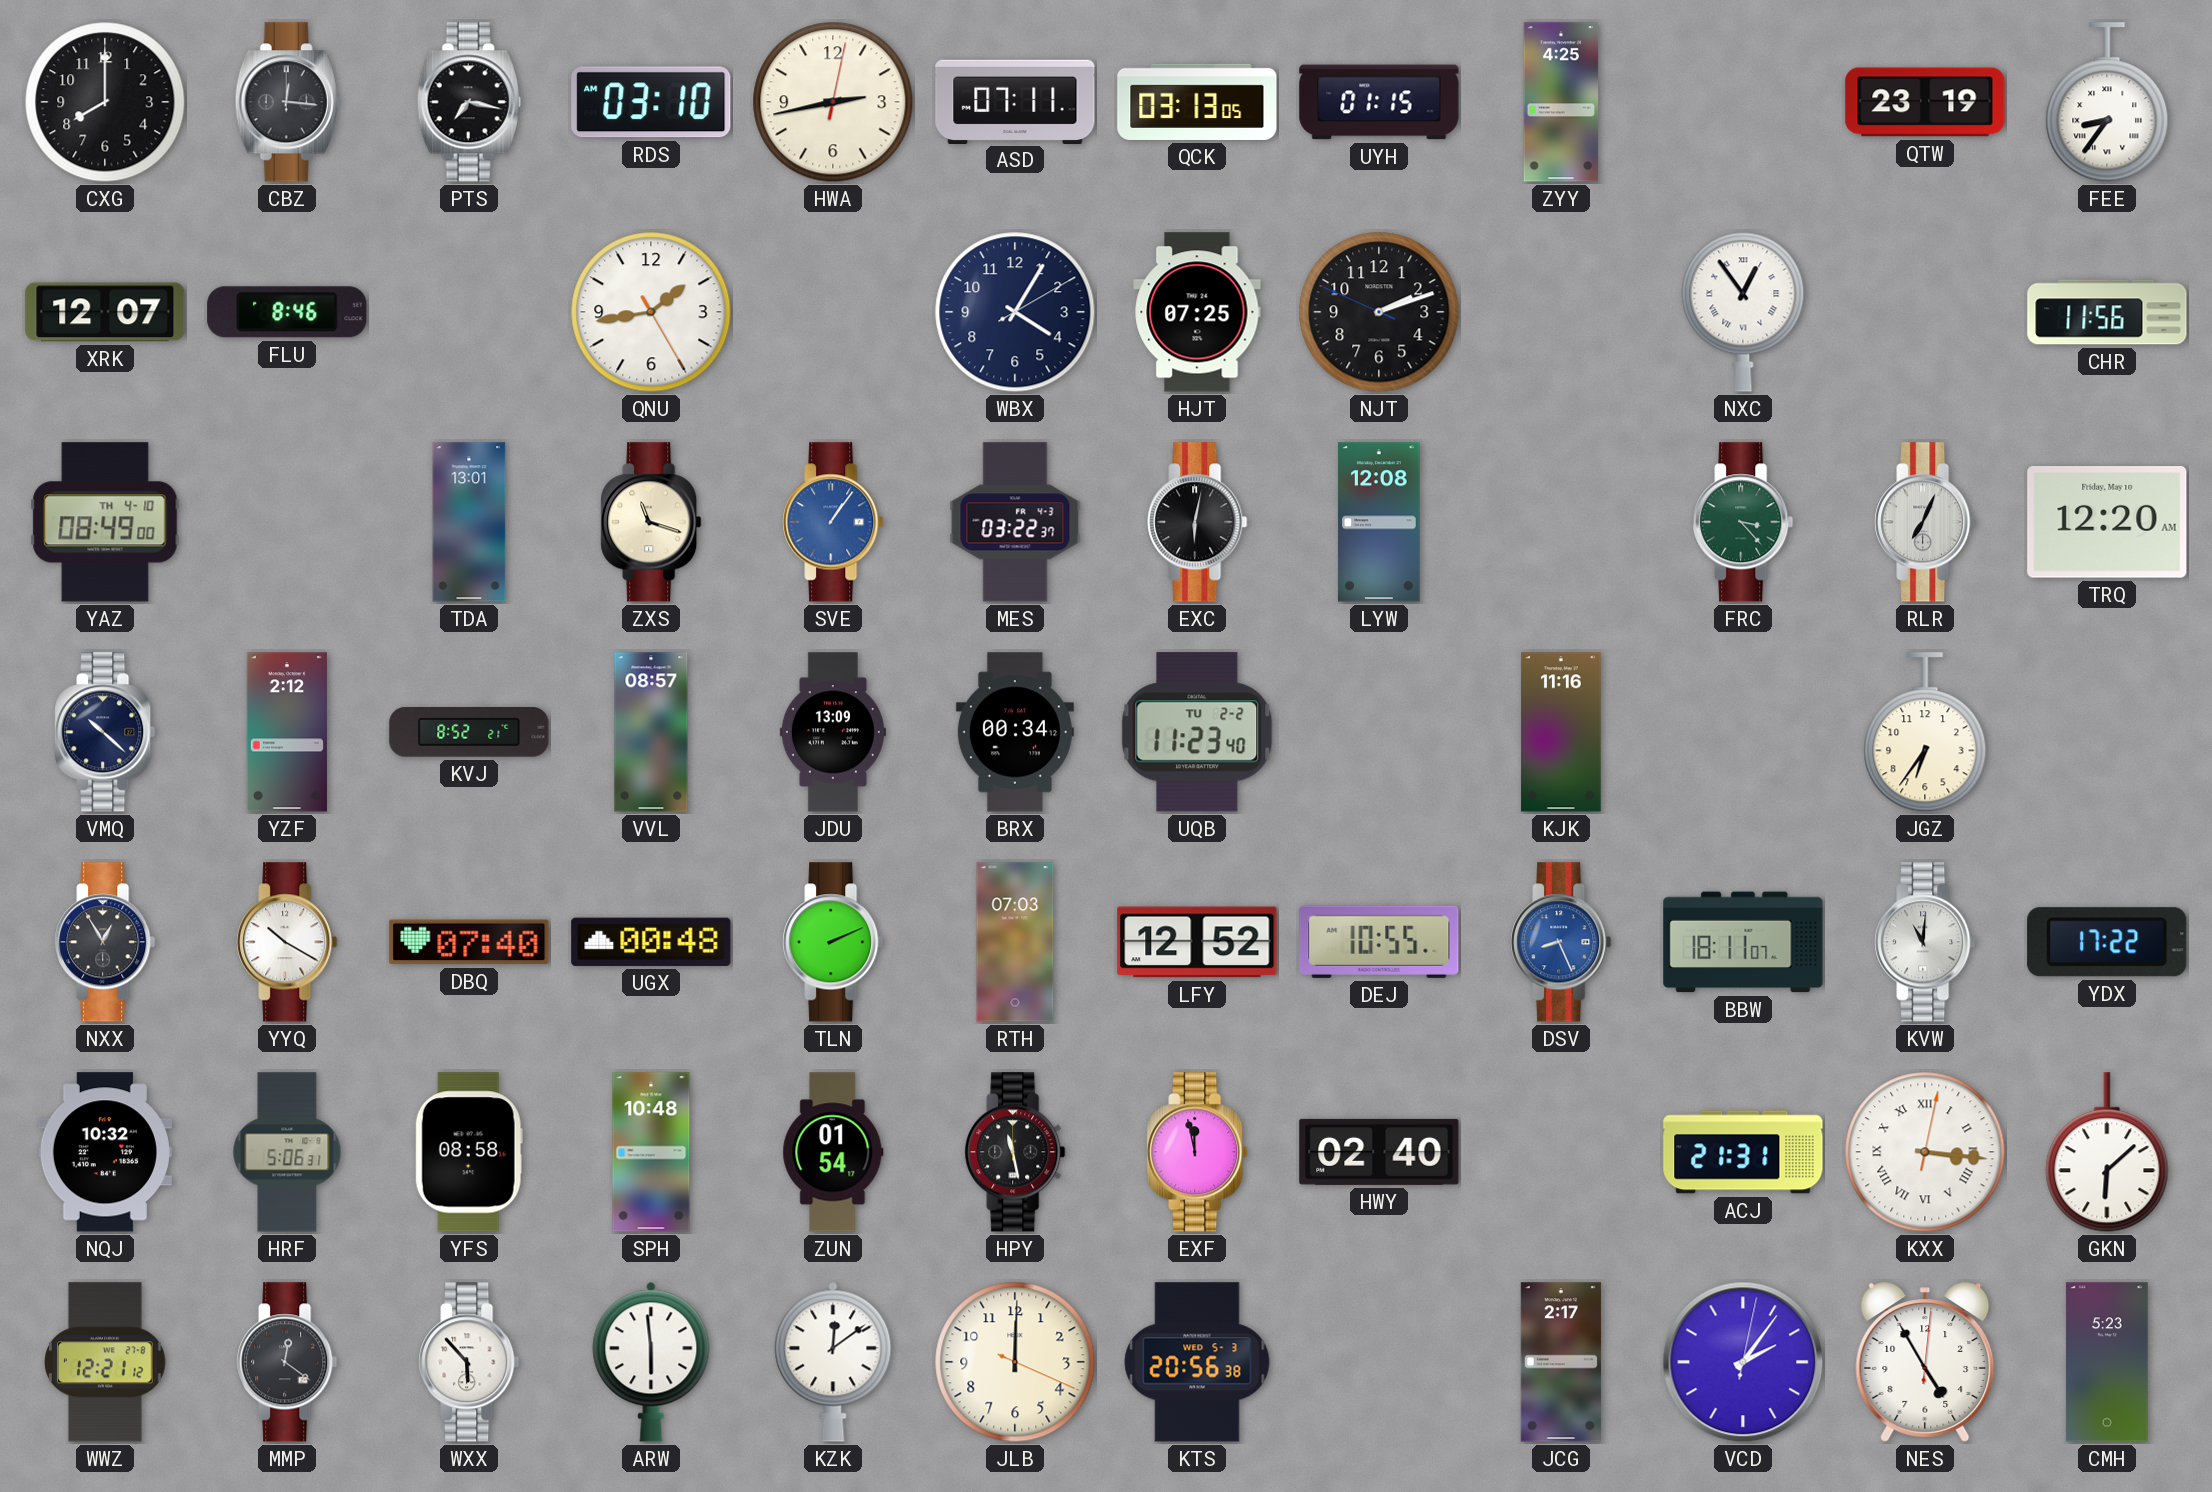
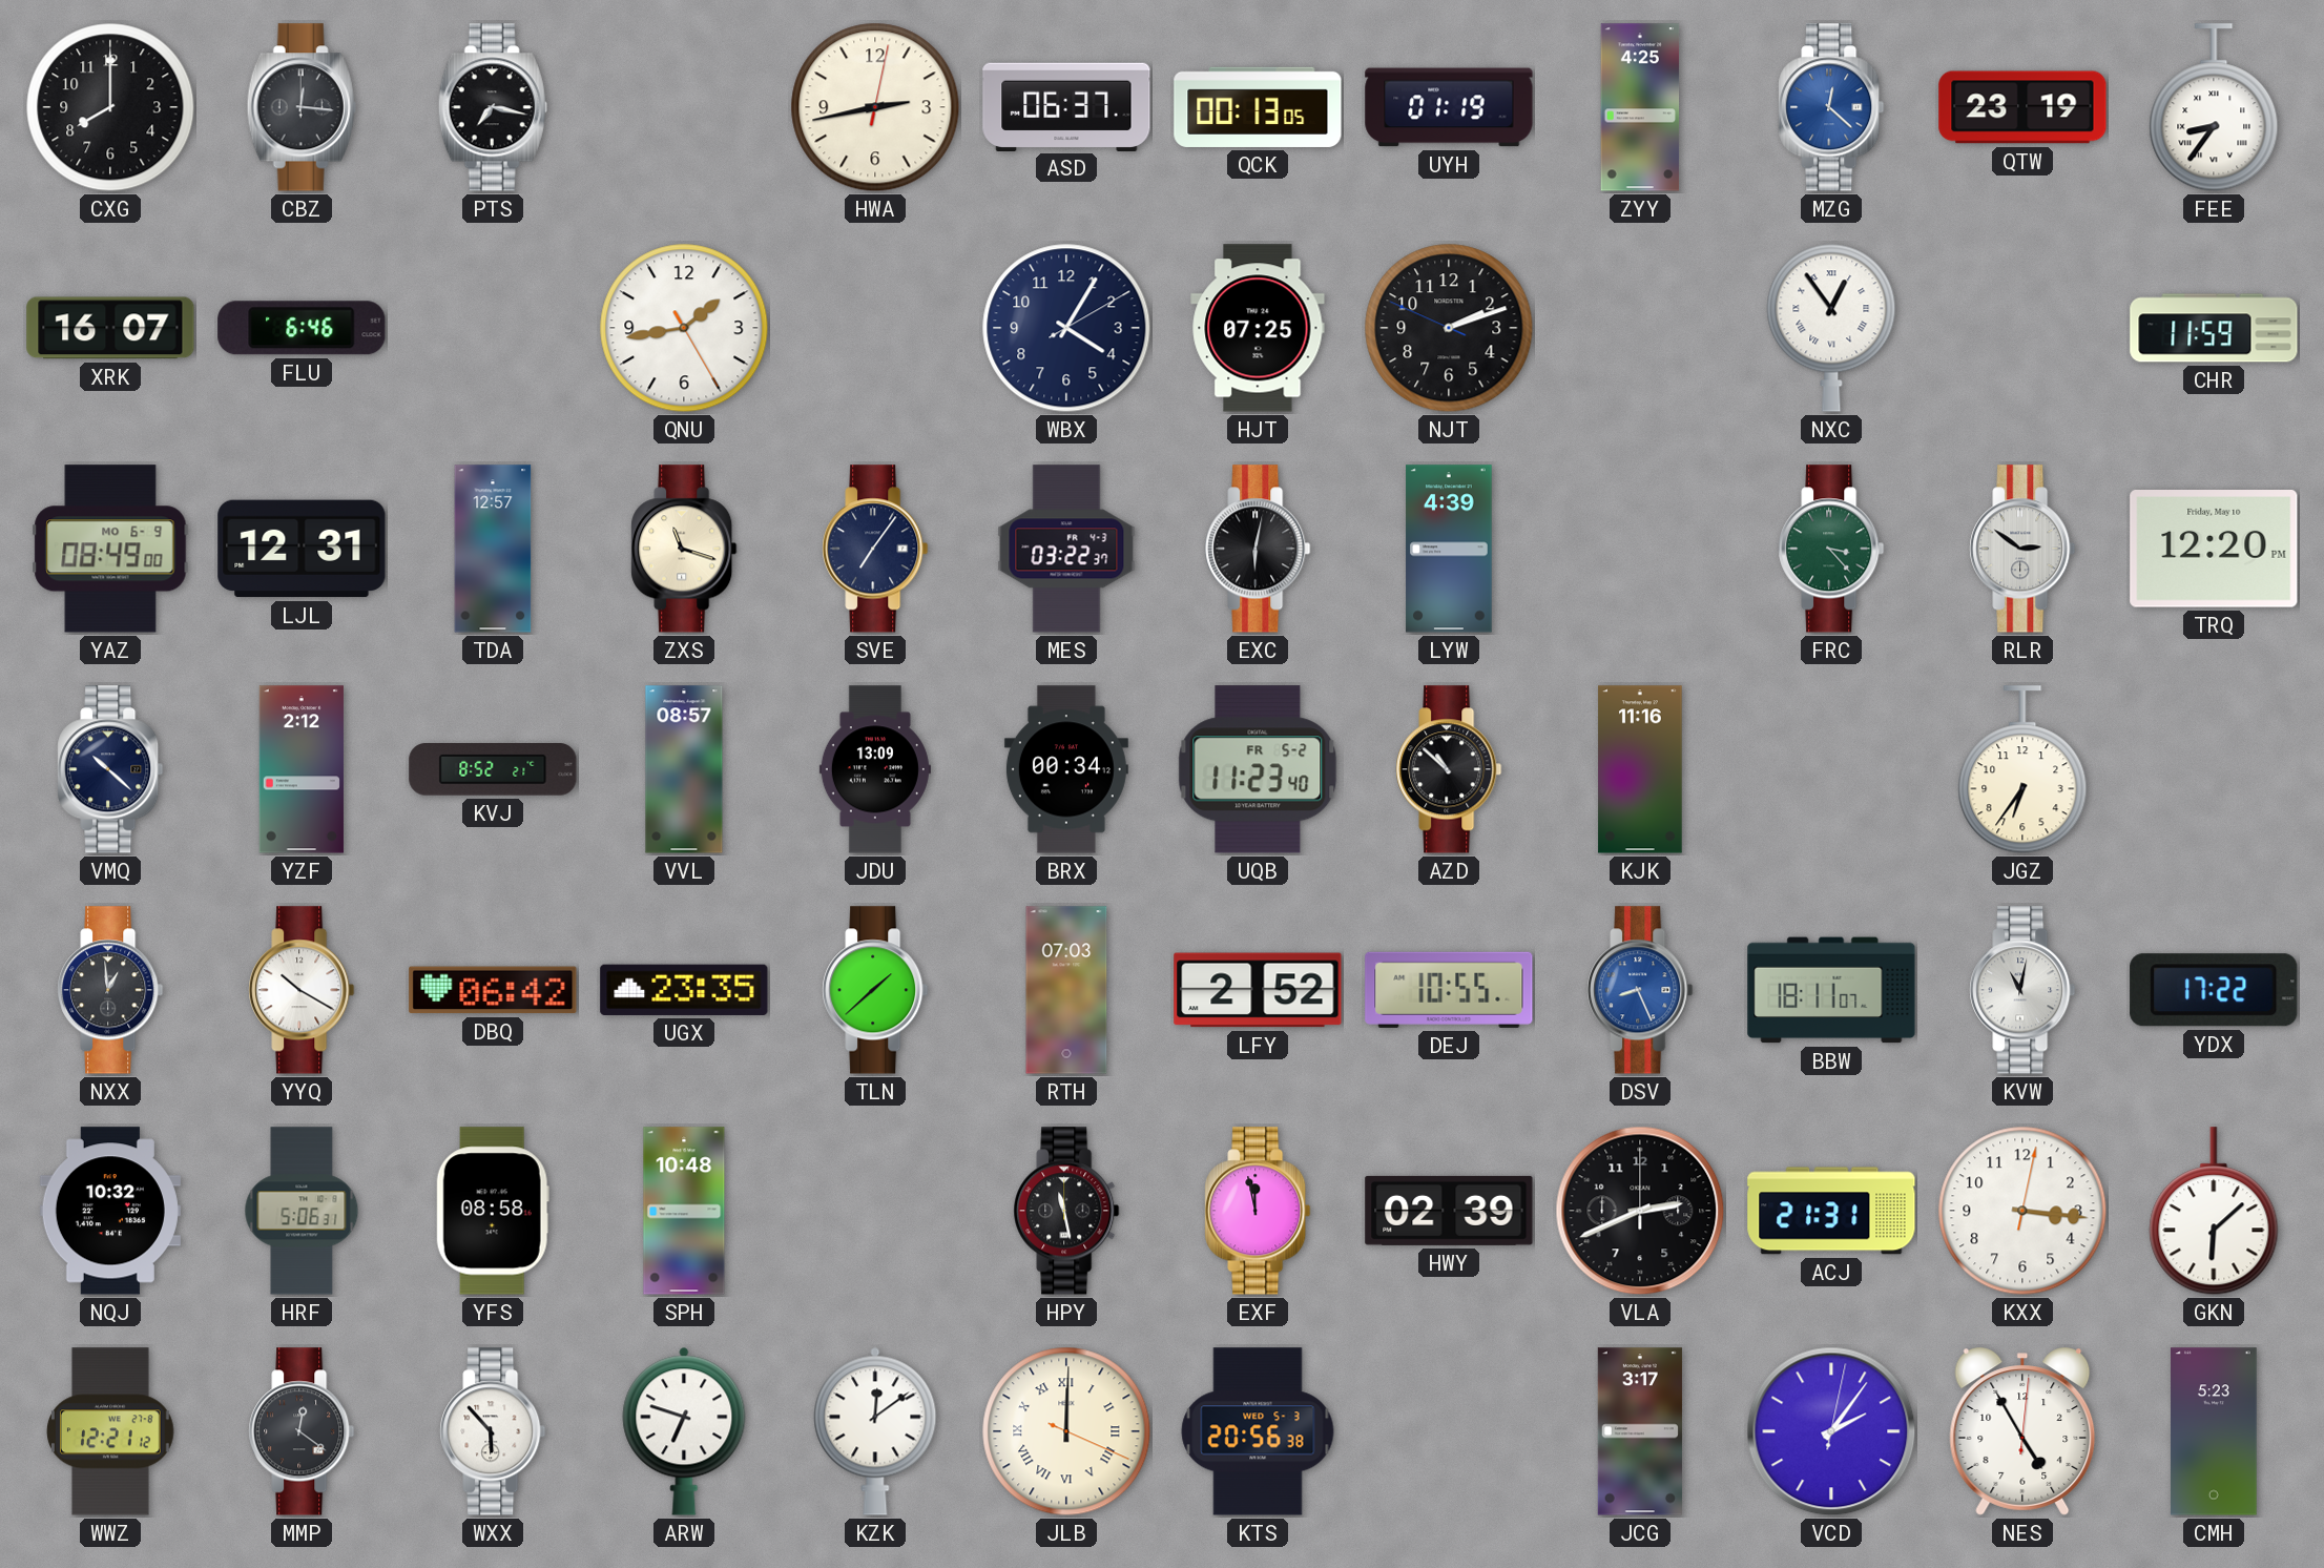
RDS: 03:10 -> none
ASD: 07:11 -> 06:37
QCK: 03:13 -> 00:13
UYH: 01:15 -> 01:19
MZG: none -> 12:22
XRK: 12:07 -> 16:07
FLU: 8:46 -> 6:46
CHR: 11:56 -> 11:59
YAZ date: TH 4-10 -> MO 6-9
LJL: none -> 12:31
TDA: 13:01 -> 12:57
SVE: 1:06 -> 7:06
SVE dial: blue -> navy
LYW: 12:08 -> 4:39
RLR: 7:04 -> 2:51
TRQ: 12:20 AM -> 12:20 PM
UQB date: TU 2-2 -> FR 5-2
AZD: none -> 10:52
NXX: 12:55 -> 12:59
DBQ: 07:40 -> 06:42
UGX: 00:48 -> 23:35
TLN: 2:11 -> 1:38
LFY: 12:52 -> 2:52
KVW: 11:01 -> 11:02
ZUN: 01:54 -> none
HWY: 02:40 -> 02:39
VLA: none -> 2:41
KXX numerals: Roman -> Arabic
ARW: 5:59 -> 6:48
JLB numerals: Arabic -> Roman
JCG: 2:17 -> 3:17
